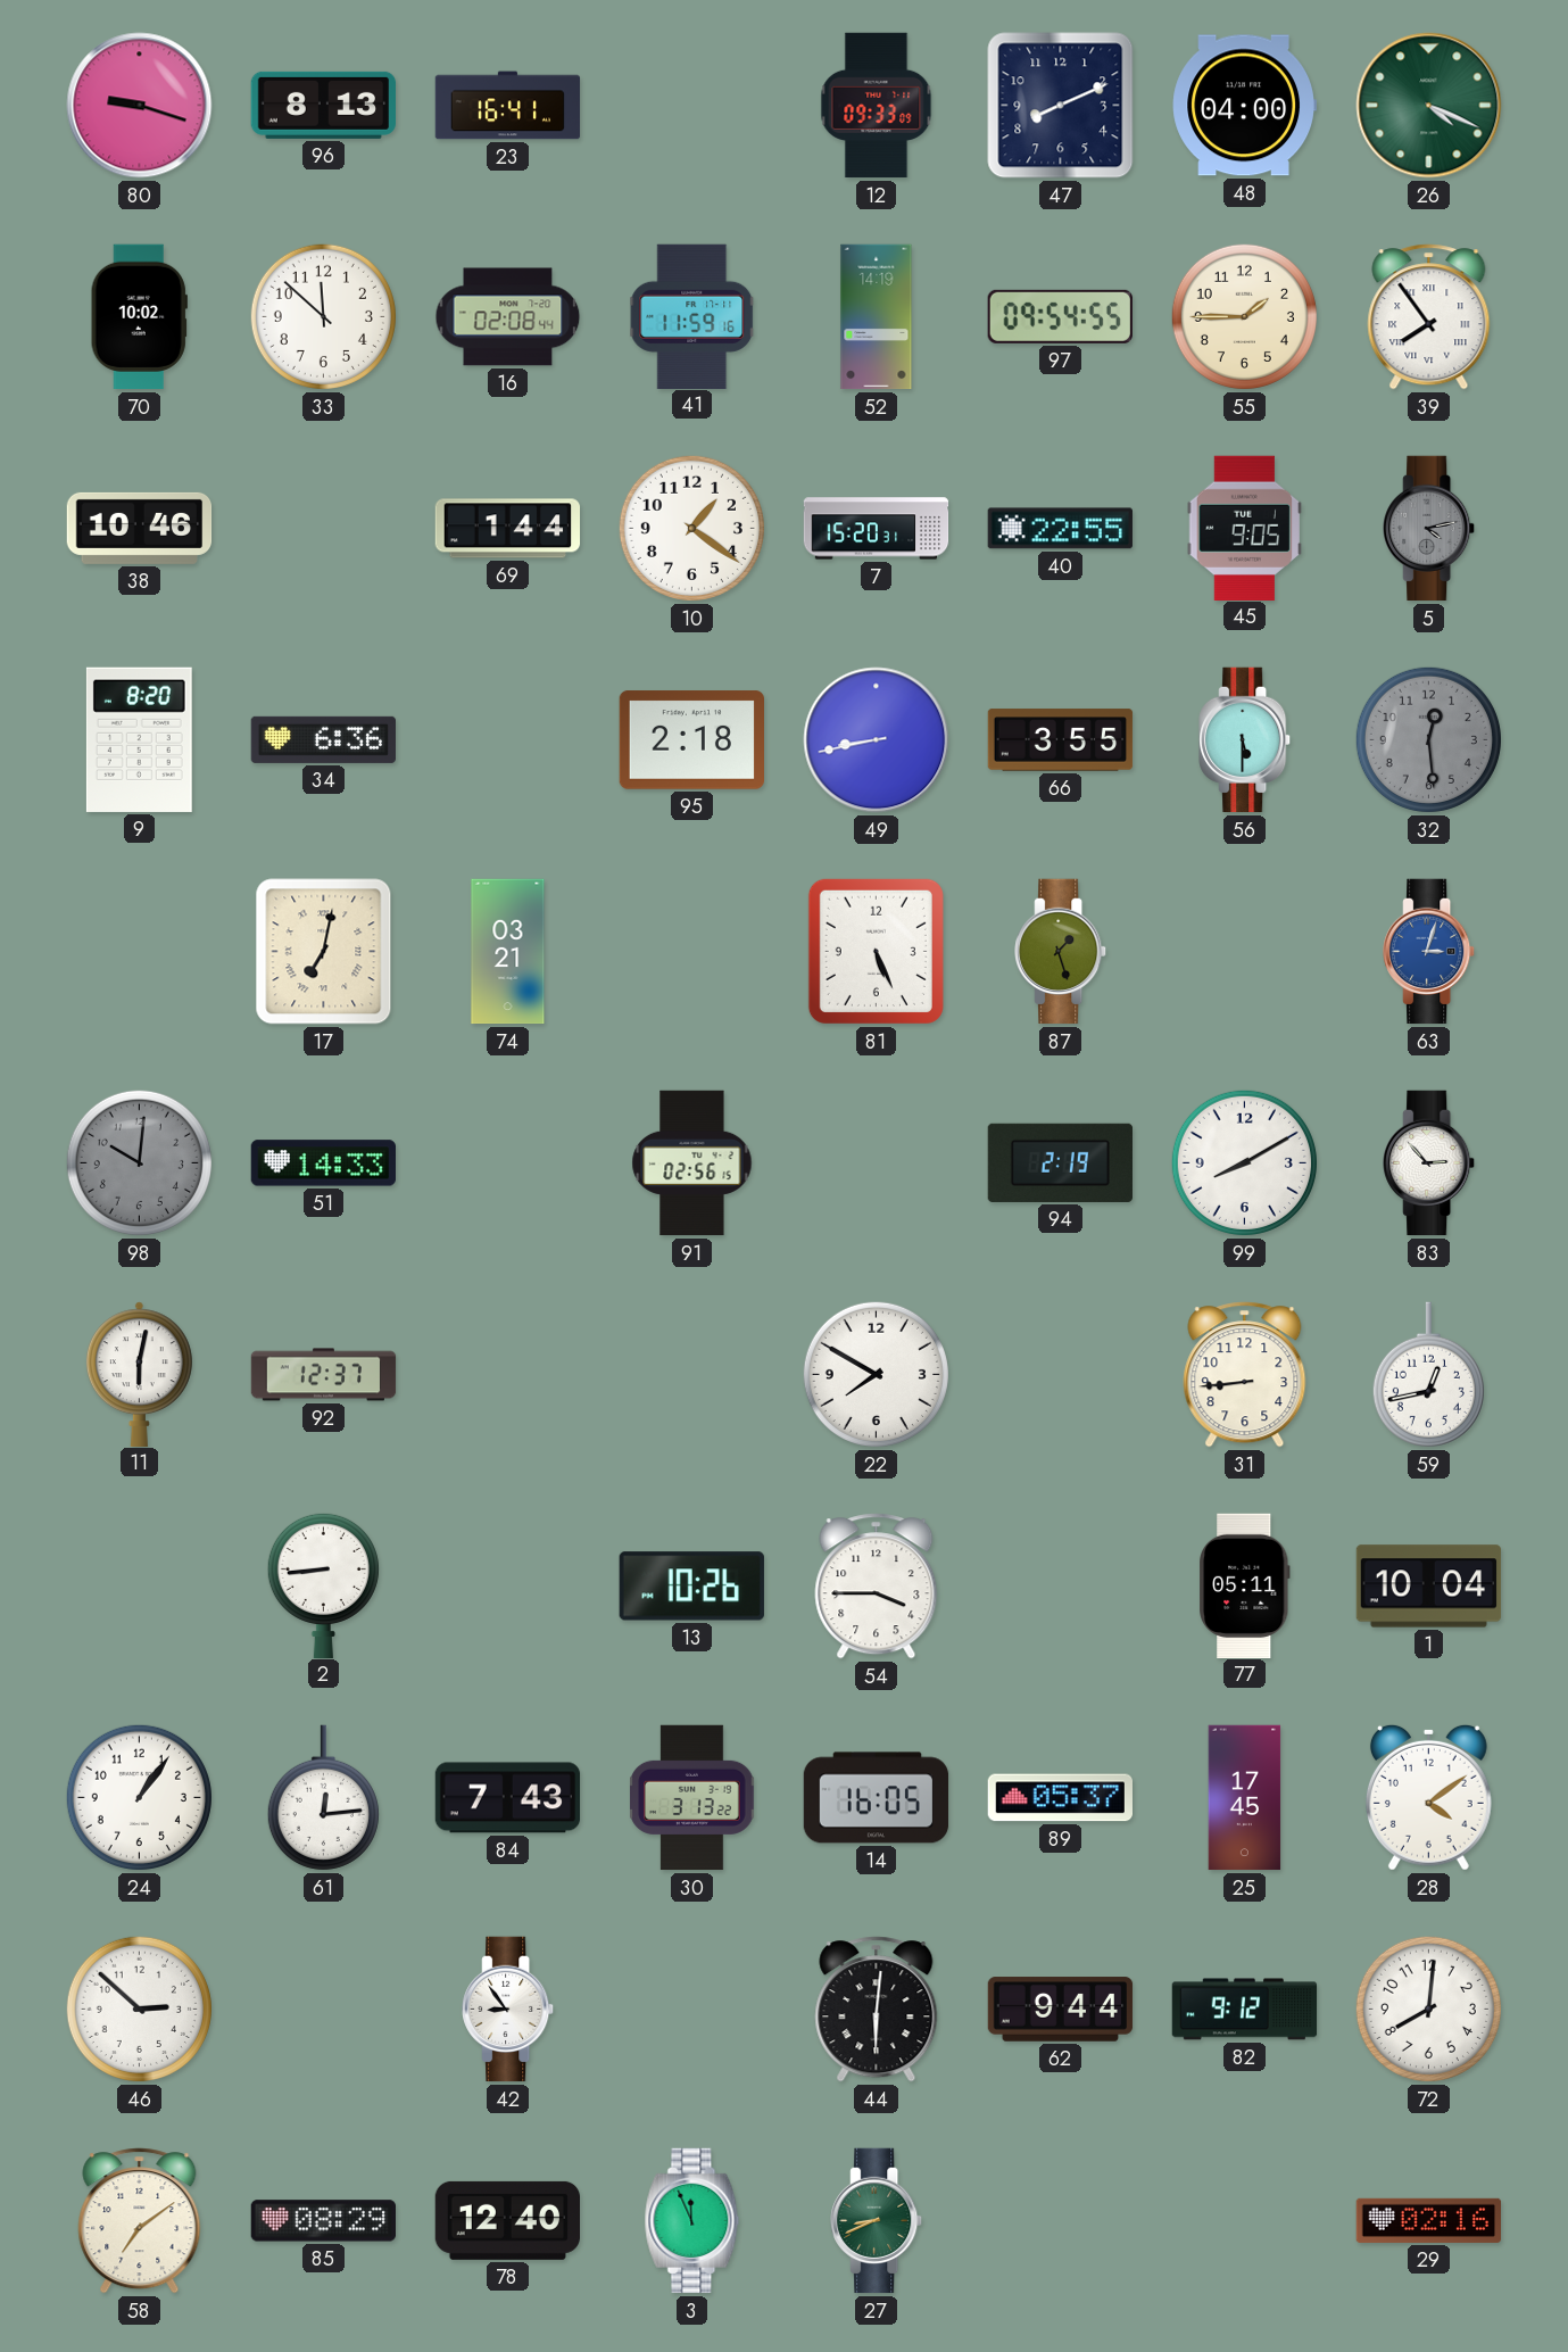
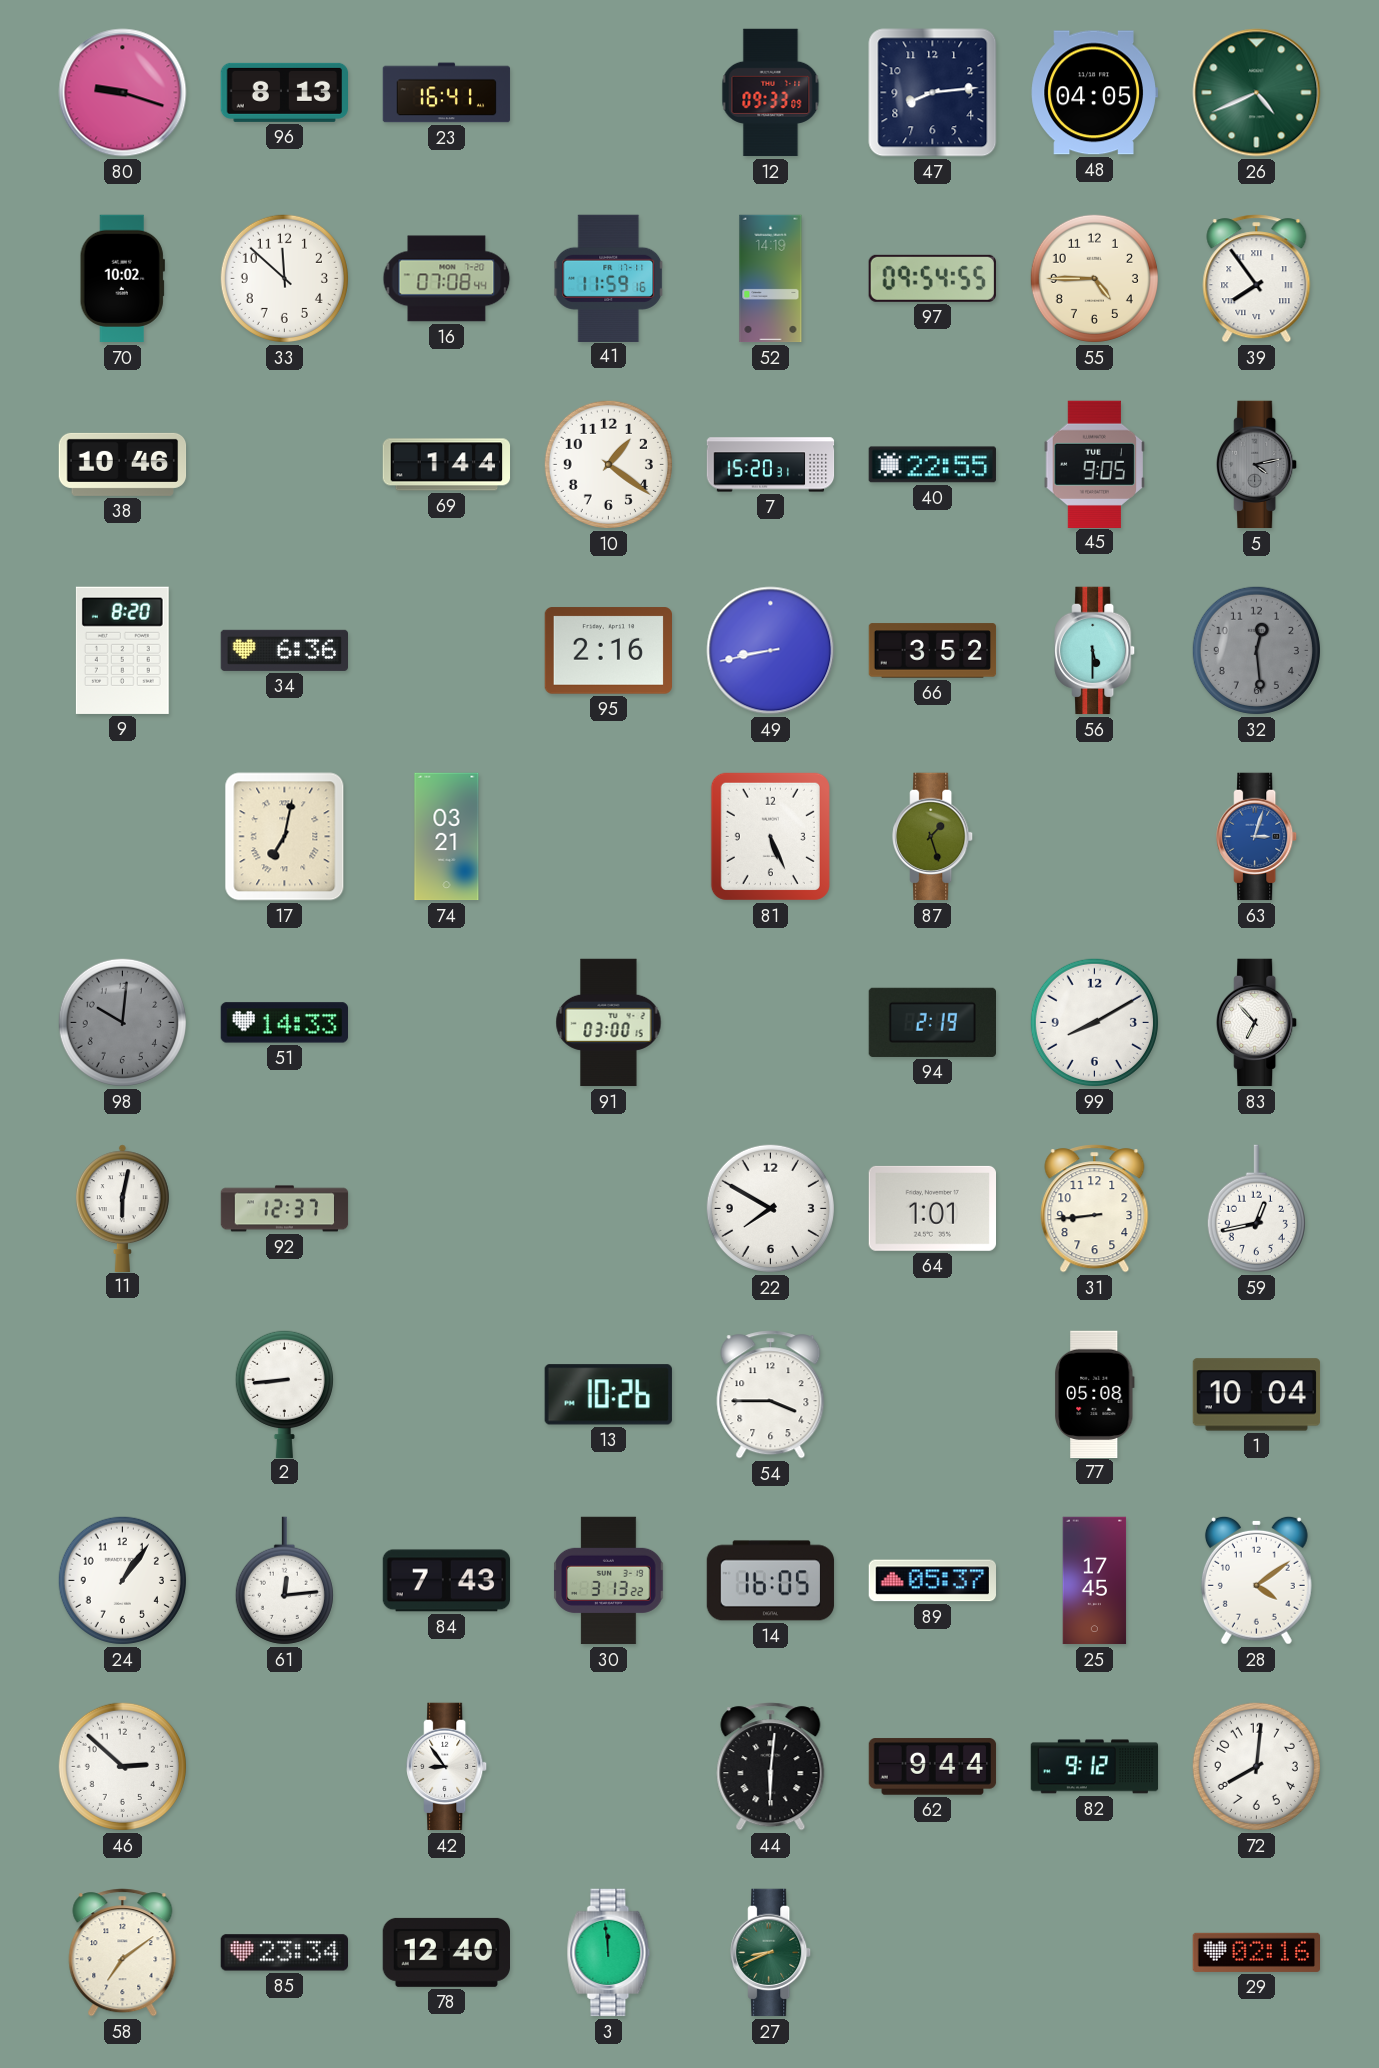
47: 8:11 -> 8:14
48: 04:00 -> 04:05
26: 4:19 -> 4:41
16: 02:08 -> 07:08
55: 1:45 -> 4:45
95: 2:18 -> 2:16
66: 3:55 -> 3:52
91: 02:56 -> 03:00
83: 2:53 -> 6:53
64: none -> 1:01
77: 05:11 -> 05:08
85: 08:29 -> 23:34
3: 11:56 -> 11:59
